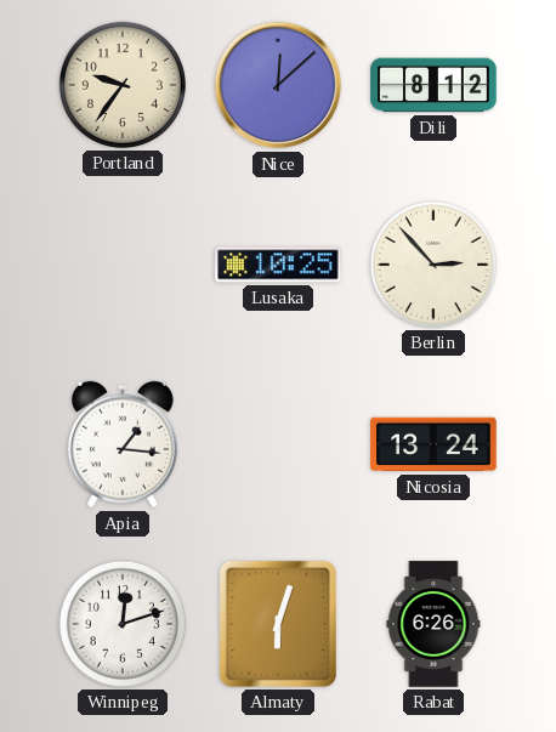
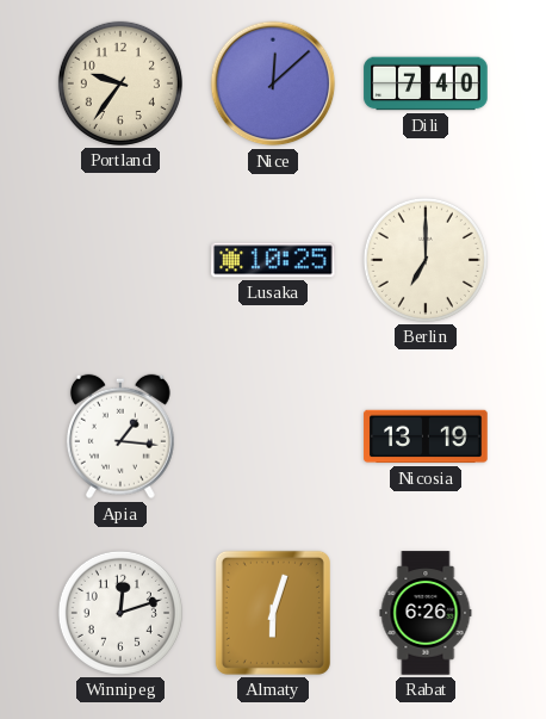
Dili: 8:12 -> 7:40
Berlin: 2:53 -> 7:00
Nicosia: 13:24 -> 13:19
